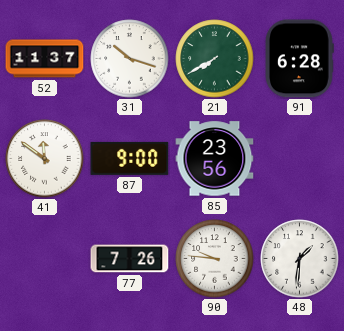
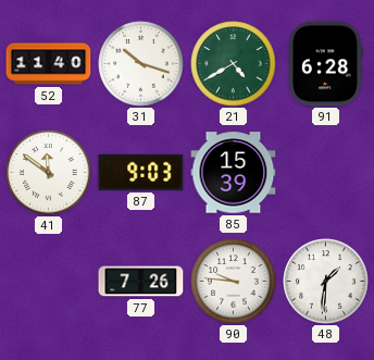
52: 11:37 -> 11:40
21: 7:40 -> 4:40
87: 9:00 -> 9:03
85: 23:56 -> 15:39
